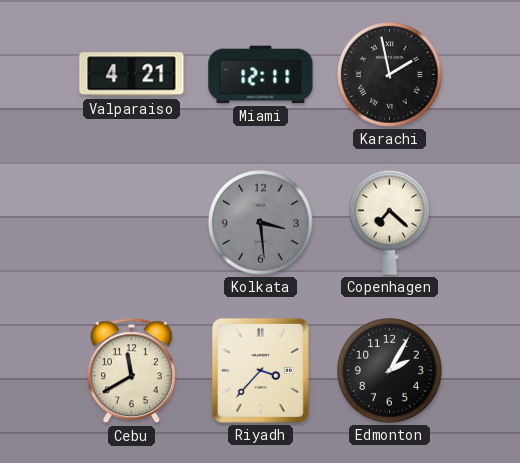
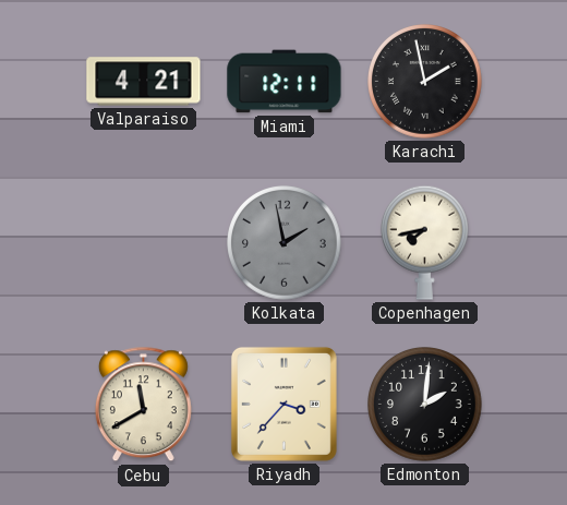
Kolkata: 3:29 -> 1:58
Copenhagen: 7:22 -> 7:43
Edmonton: 2:05 -> 2:01
